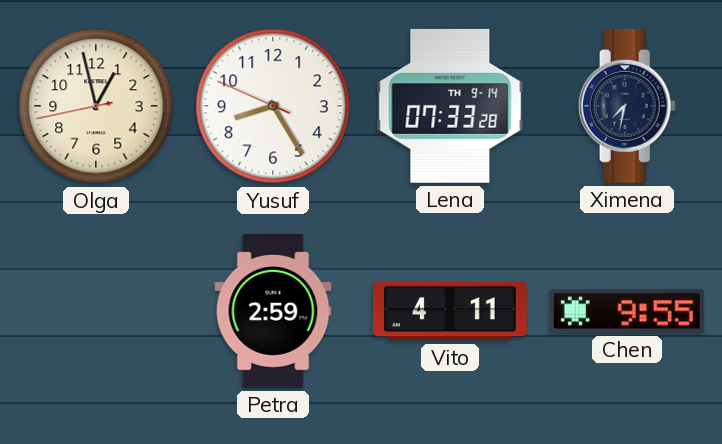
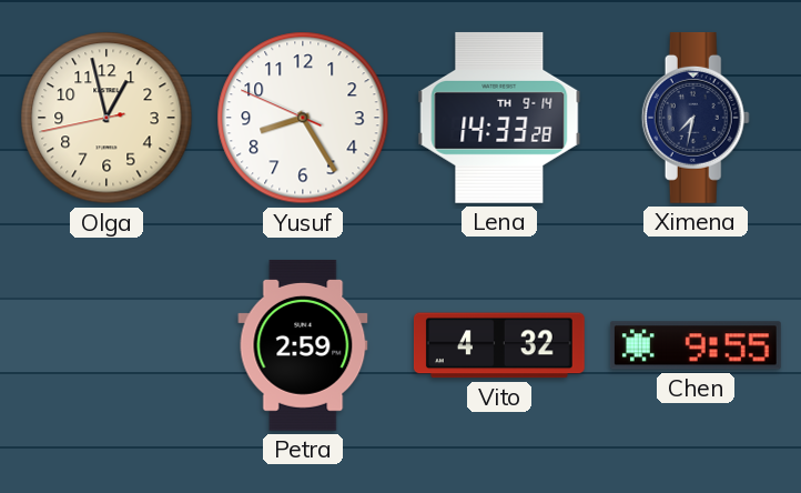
Lena: 07:33 -> 14:33
Vito: 4:11 -> 4:32
